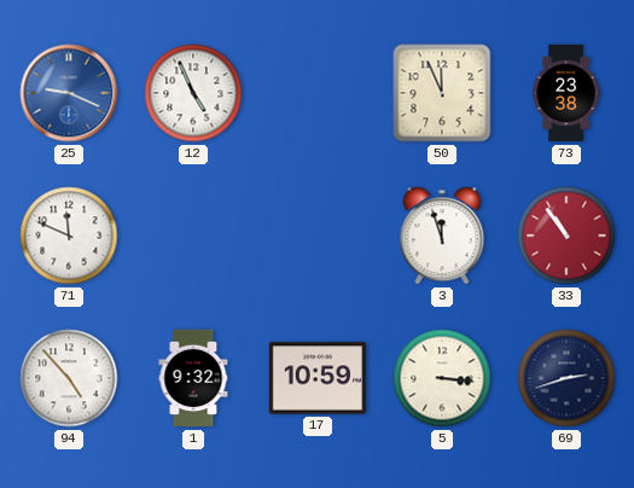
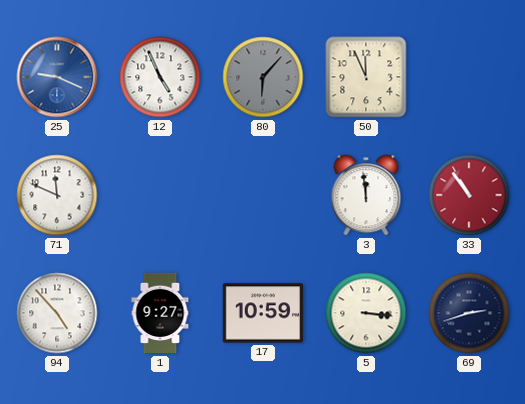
80: none -> 6:07
73: 23:38 -> none
3: 11:57 -> 11:59
1: 9:32 -> 9:27
